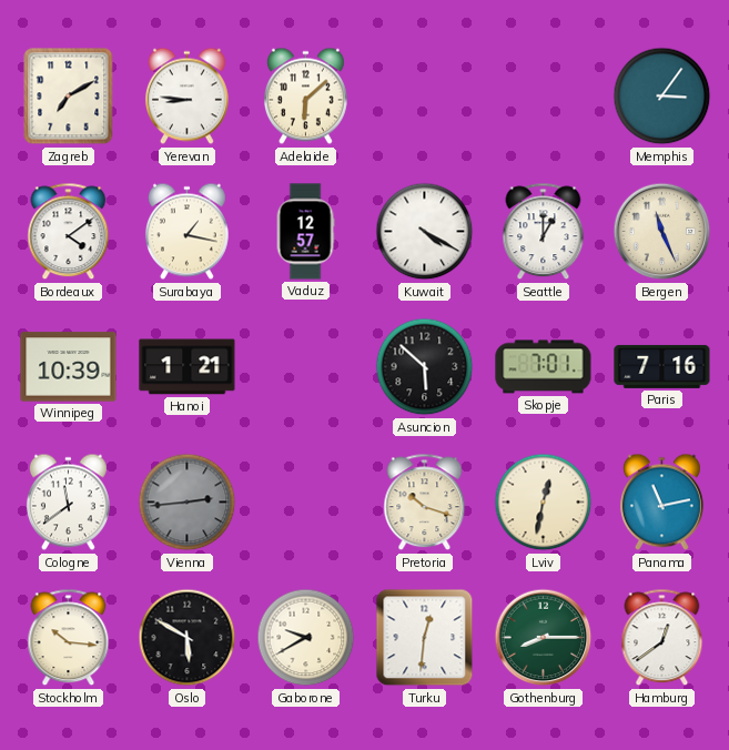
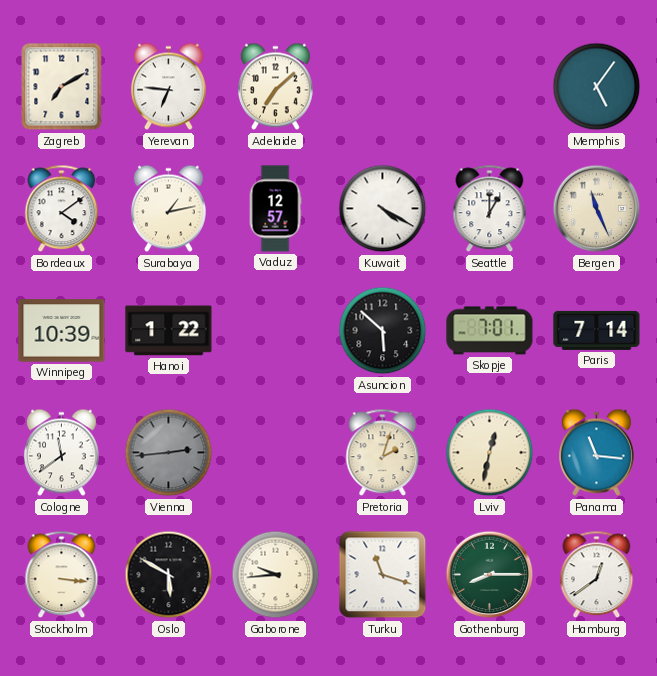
Yerevan: 8:46 -> 6:46
Adelaide: 6:08 -> 7:08
Memphis: 3:06 -> 5:06
Surabaya: 1:17 -> 1:13
Hanoi: 1:21 -> 1:22
Paris: 7:16 -> 7:14
Pretoria: 10:18 -> 2:03
Panama: 11:13 -> 11:16
Stockholm: 10:16 -> 3:16
Gaborone: 9:40 -> 9:44
Turku: 12:31 -> 11:18
